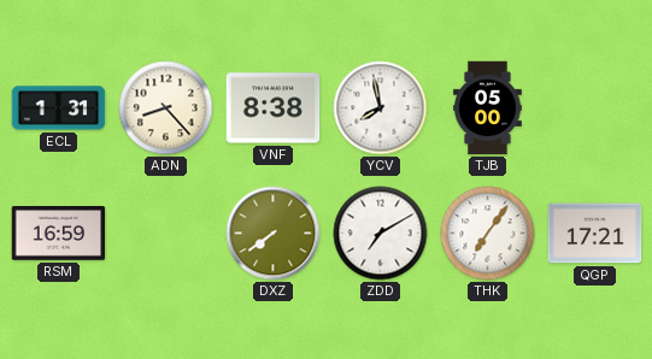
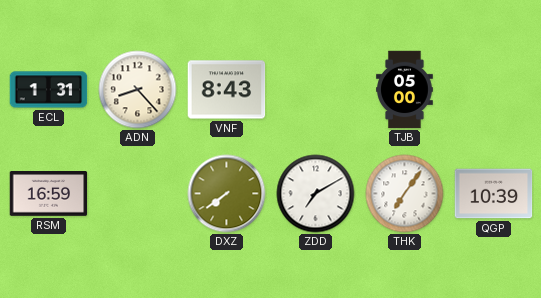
VNF: 8:38 -> 8:43
YCV: 7:58 -> none
QGP: 17:21 -> 10:39
